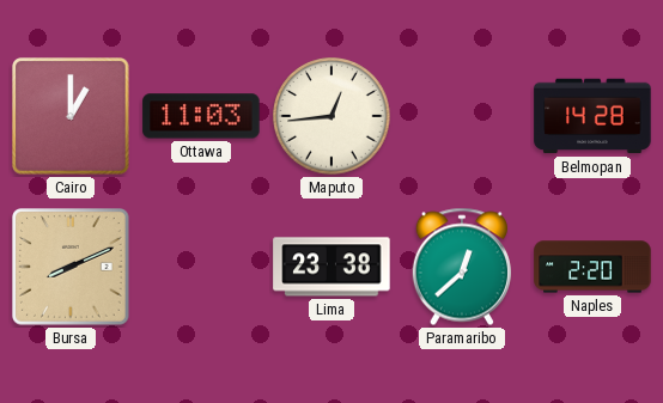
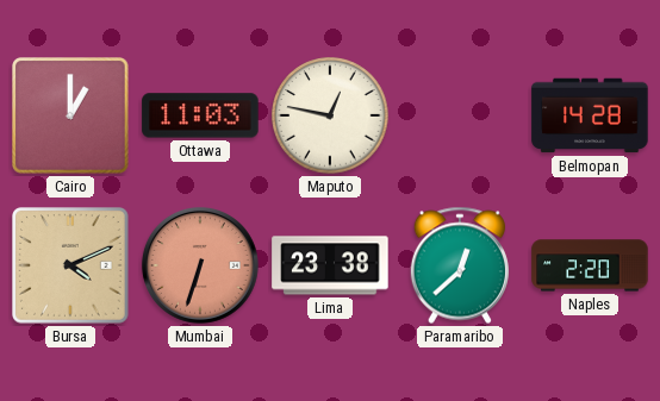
Maputo: 12:44 -> 12:47
Bursa: 8:11 -> 4:11
Mumbai: none -> 6:33
